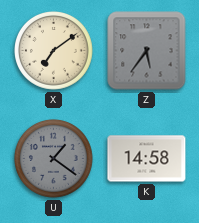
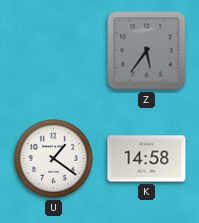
X: 7:09 -> none
U dial: grey -> white
